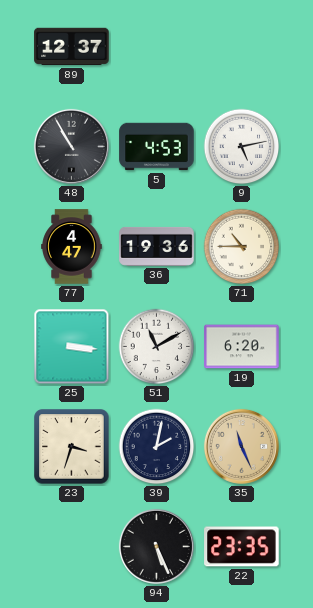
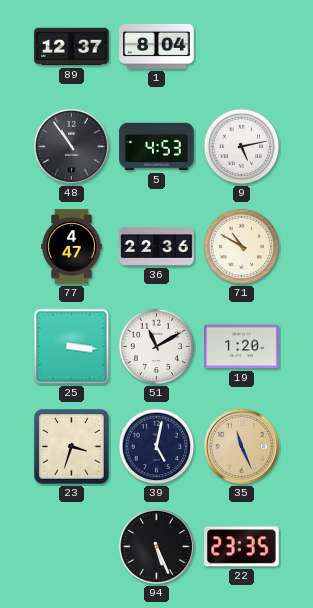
1: none -> 8:04
48: 10:55 -> 10:54
36: 19:36 -> 22:36
71: 10:45 -> 10:50
19: 6:20 -> 1:20
39: 2:02 -> 5:02
